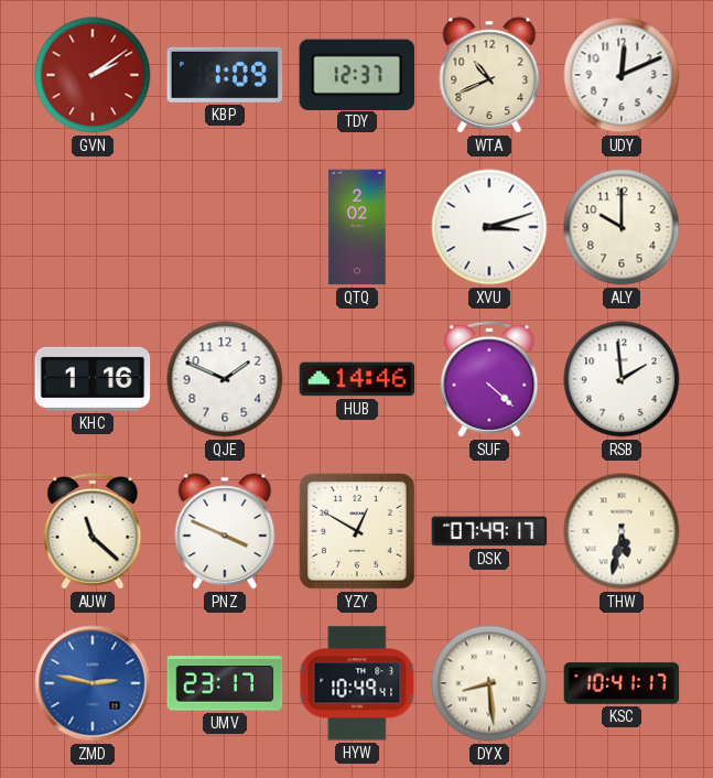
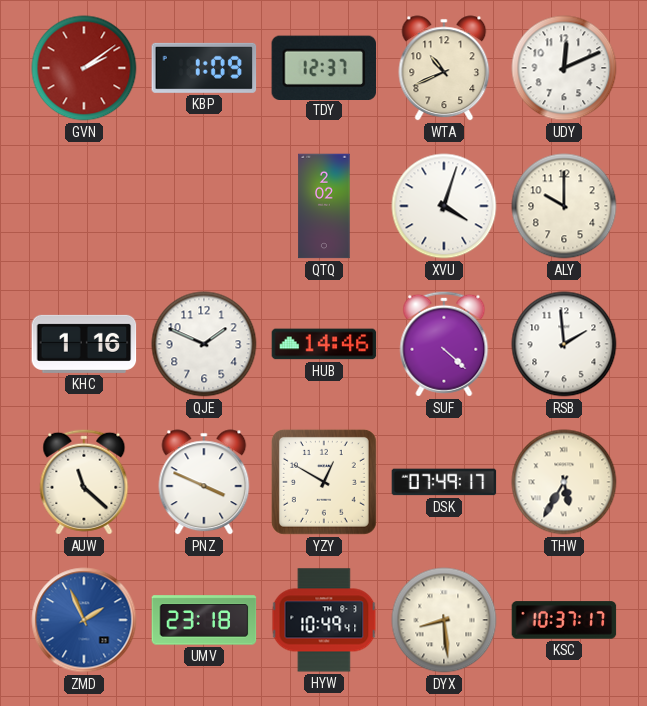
XVU: 3:12 -> 4:03
THW: 5:32 -> 5:35
ZMD: 2:47 -> 1:56
UMV: 23:17 -> 23:18
KSC: 10:41 -> 10:37
